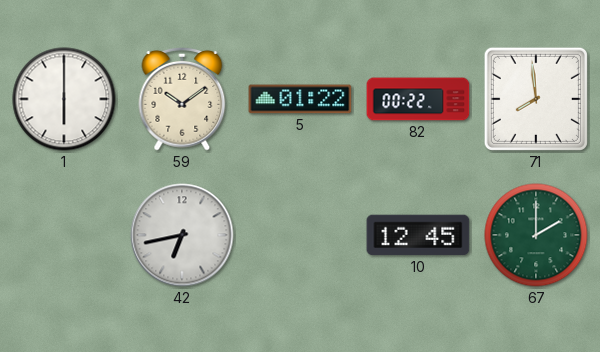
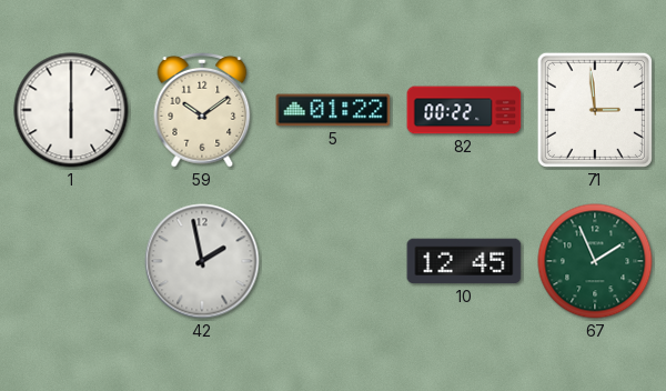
71: 7:59 -> 2:59
42: 6:43 -> 1:58
67: 2:00 -> 1:56
